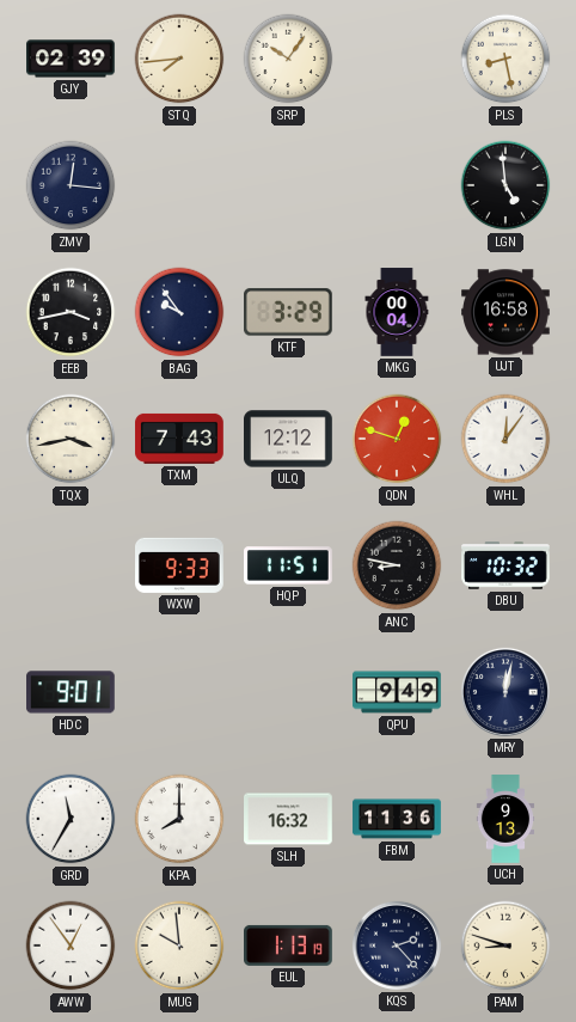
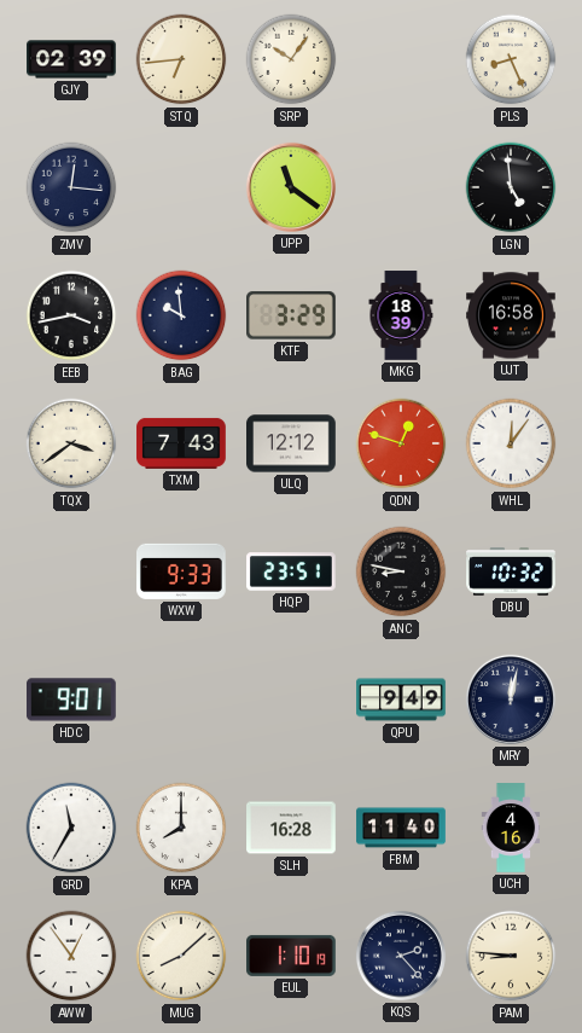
STQ: 7:44 -> 6:44
PLS: 8:28 -> 8:26
UPP: none -> 11:21
BAG: 9:54 -> 9:59
MKG: 00:04 -> 18:39
TQX: 3:43 -> 3:39
HQP: 11:51 -> 23:51
SLH: 16:32 -> 16:28
FBM: 11:36 -> 11:40
UCH: 9:13 -> 4:16
MUG: 9:59 -> 8:08
EUL: 1:13 -> 1:10
PAM: 8:48 -> 8:46
